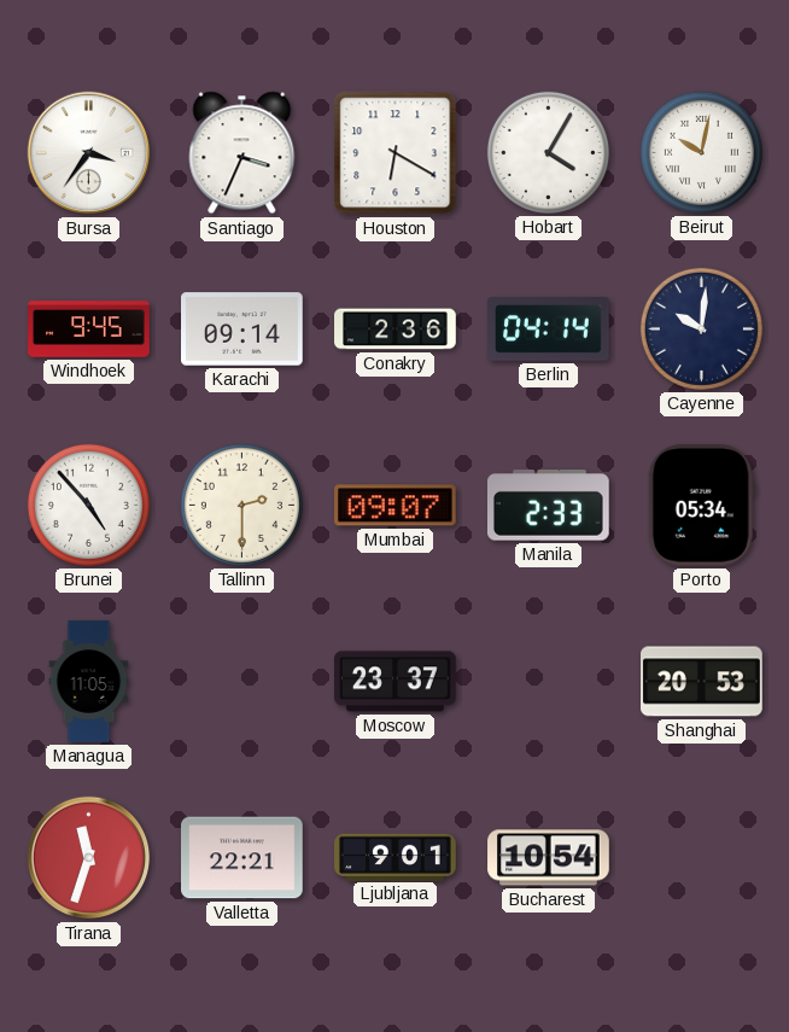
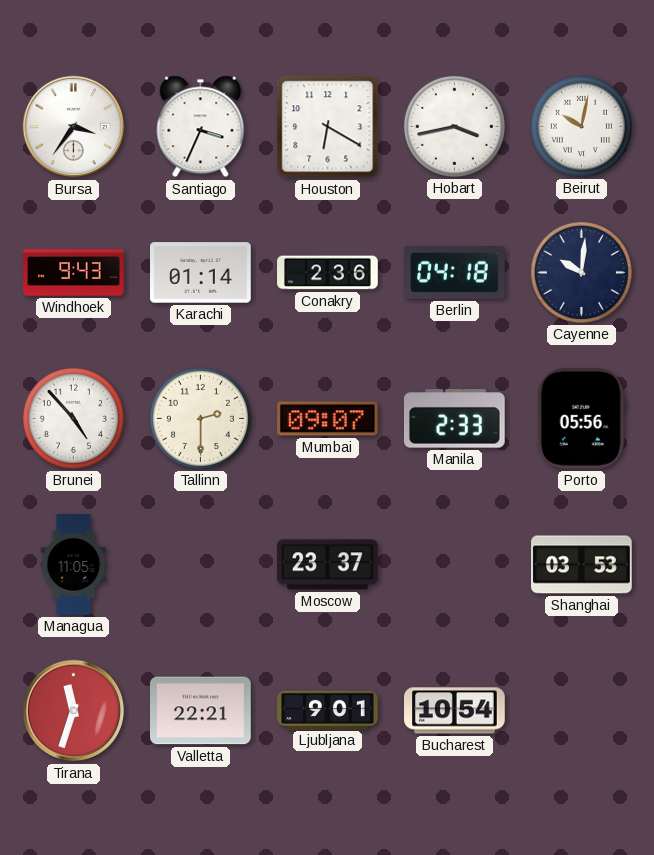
Hobart: 4:05 -> 3:43
Windhoek: 9:45 -> 9:43
Karachi: 09:14 -> 01:14
Berlin: 04:14 -> 04:18
Porto: 05:34 -> 05:56
Shanghai: 20:53 -> 03:53
